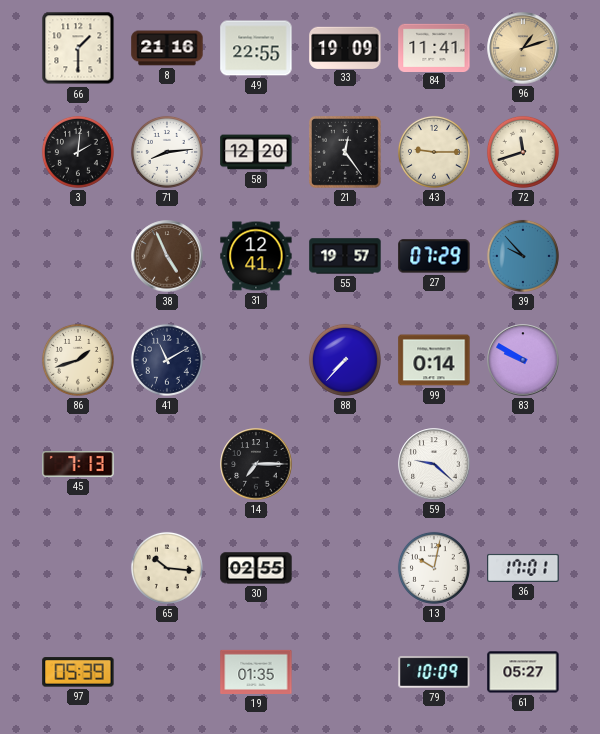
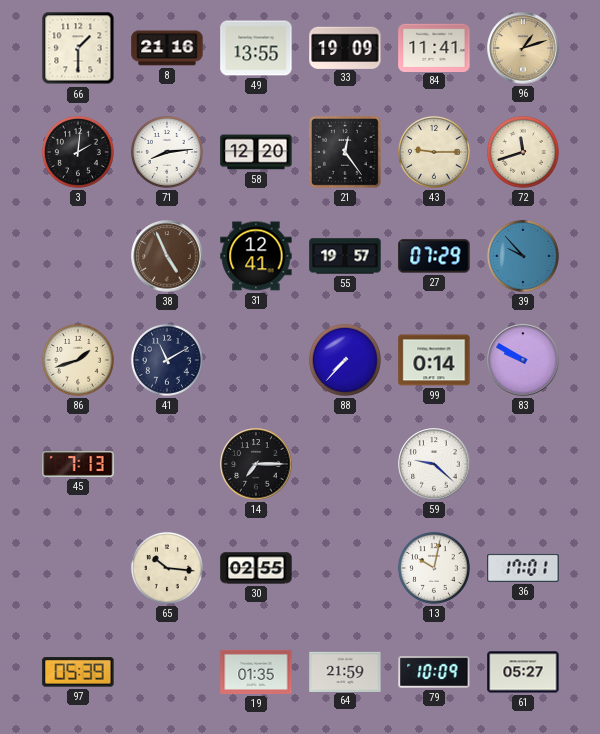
49: 22:55 -> 13:55
64: none -> 21:59
